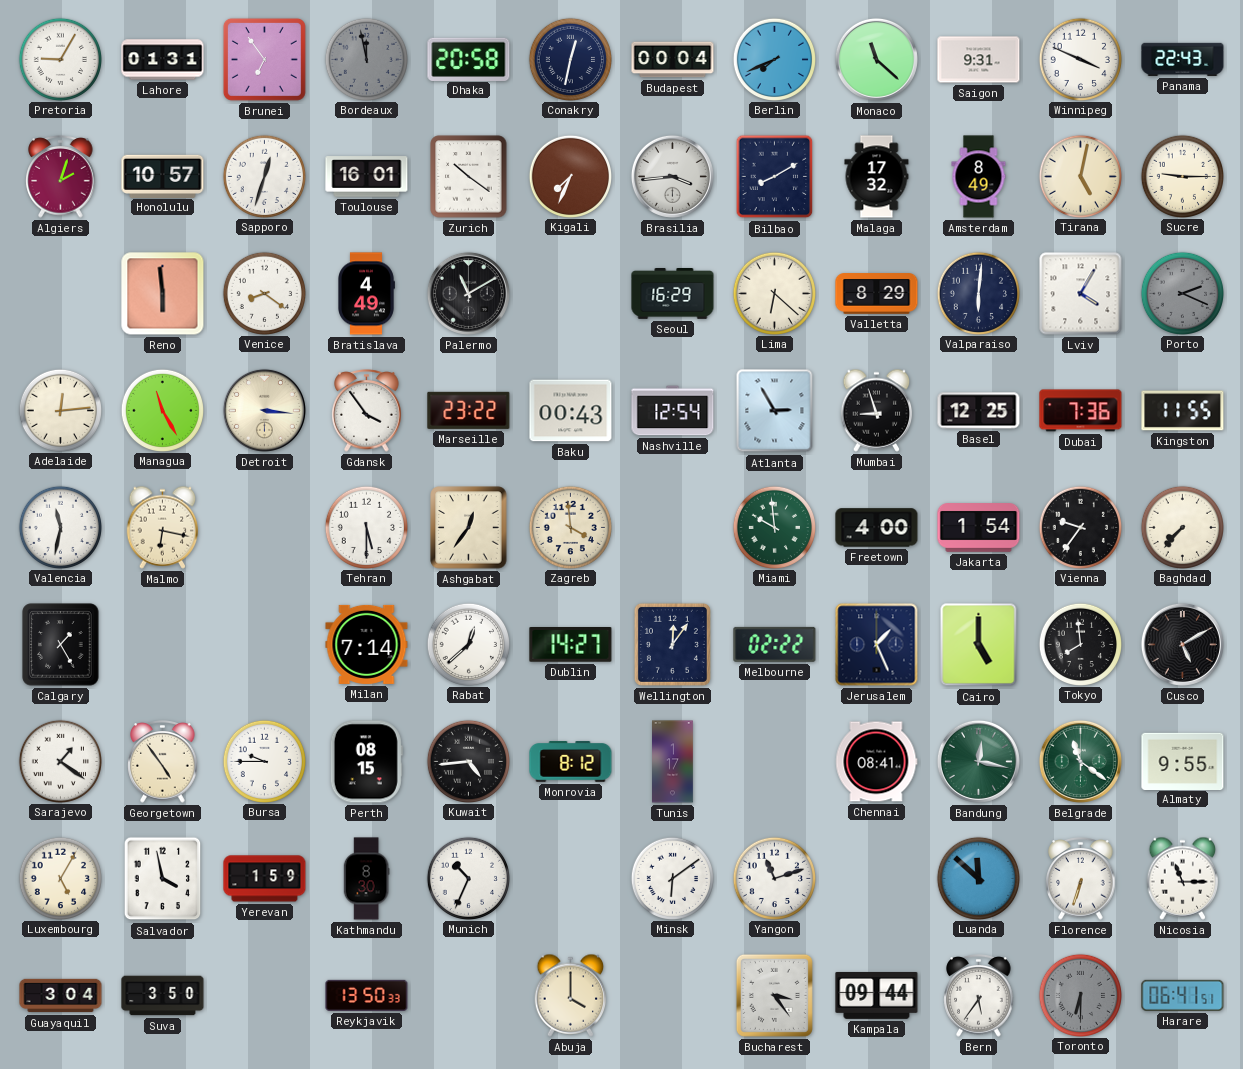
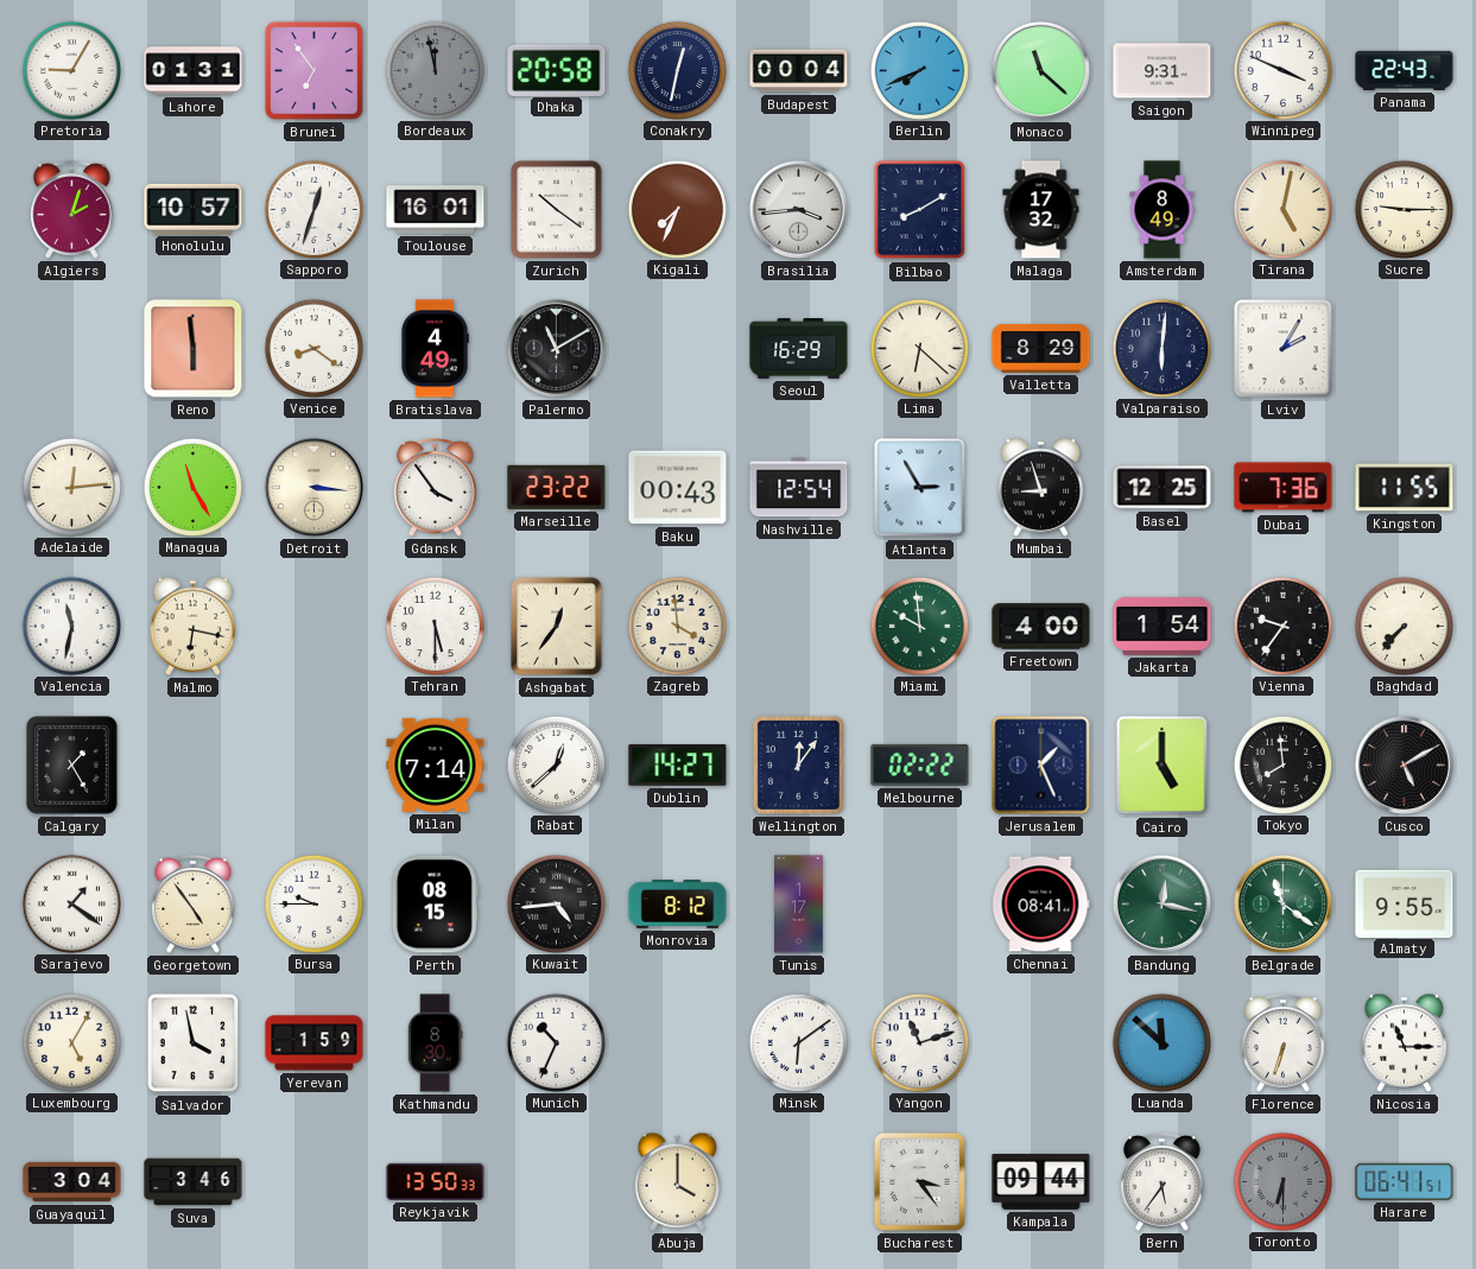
Lviv: 4:05 -> 2:05
Porto: 2:19 -> none
Suva: 3:50 -> 3:46
